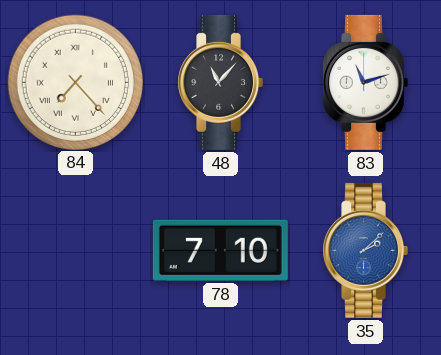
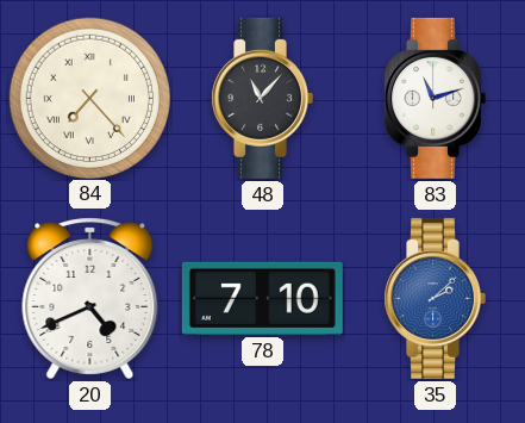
20: none -> 4:41
